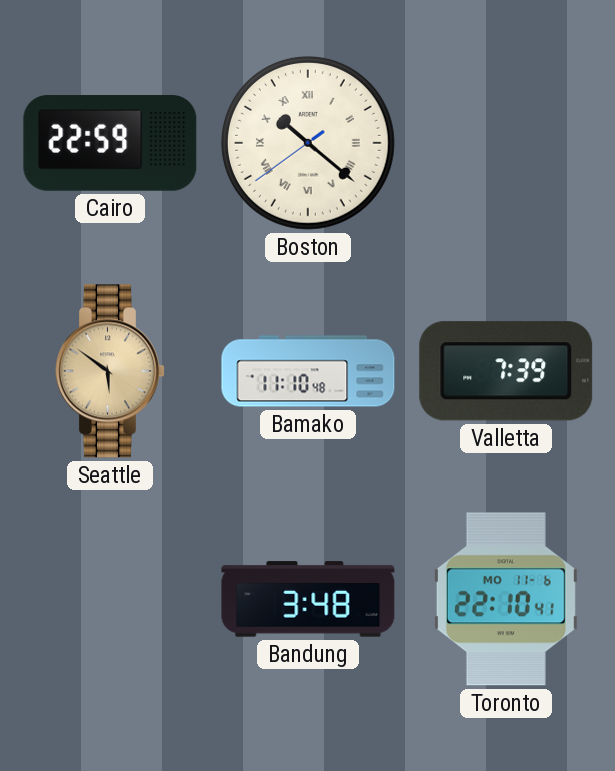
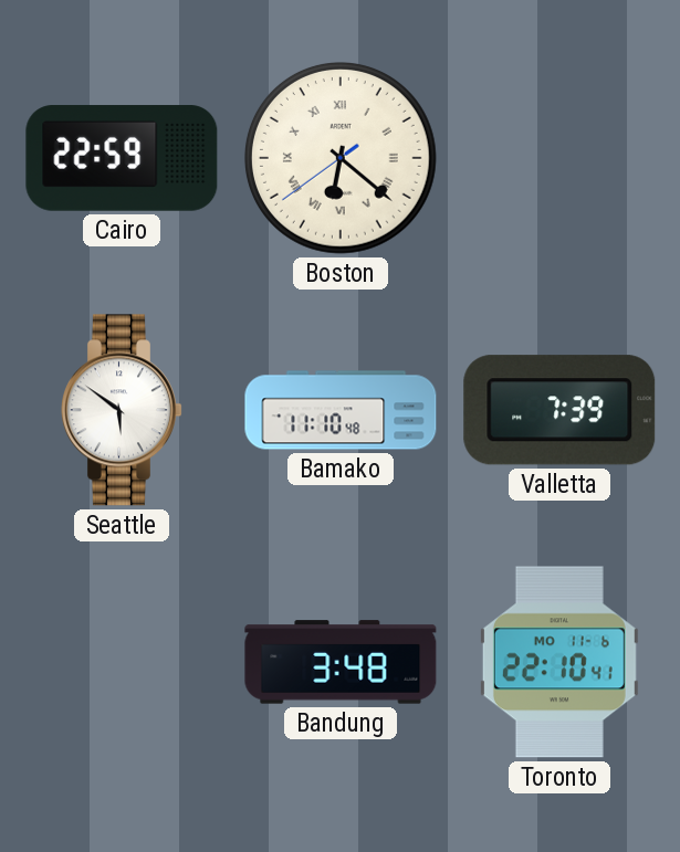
Boston: 10:21 -> 6:21
Seattle dial: champagne -> white
